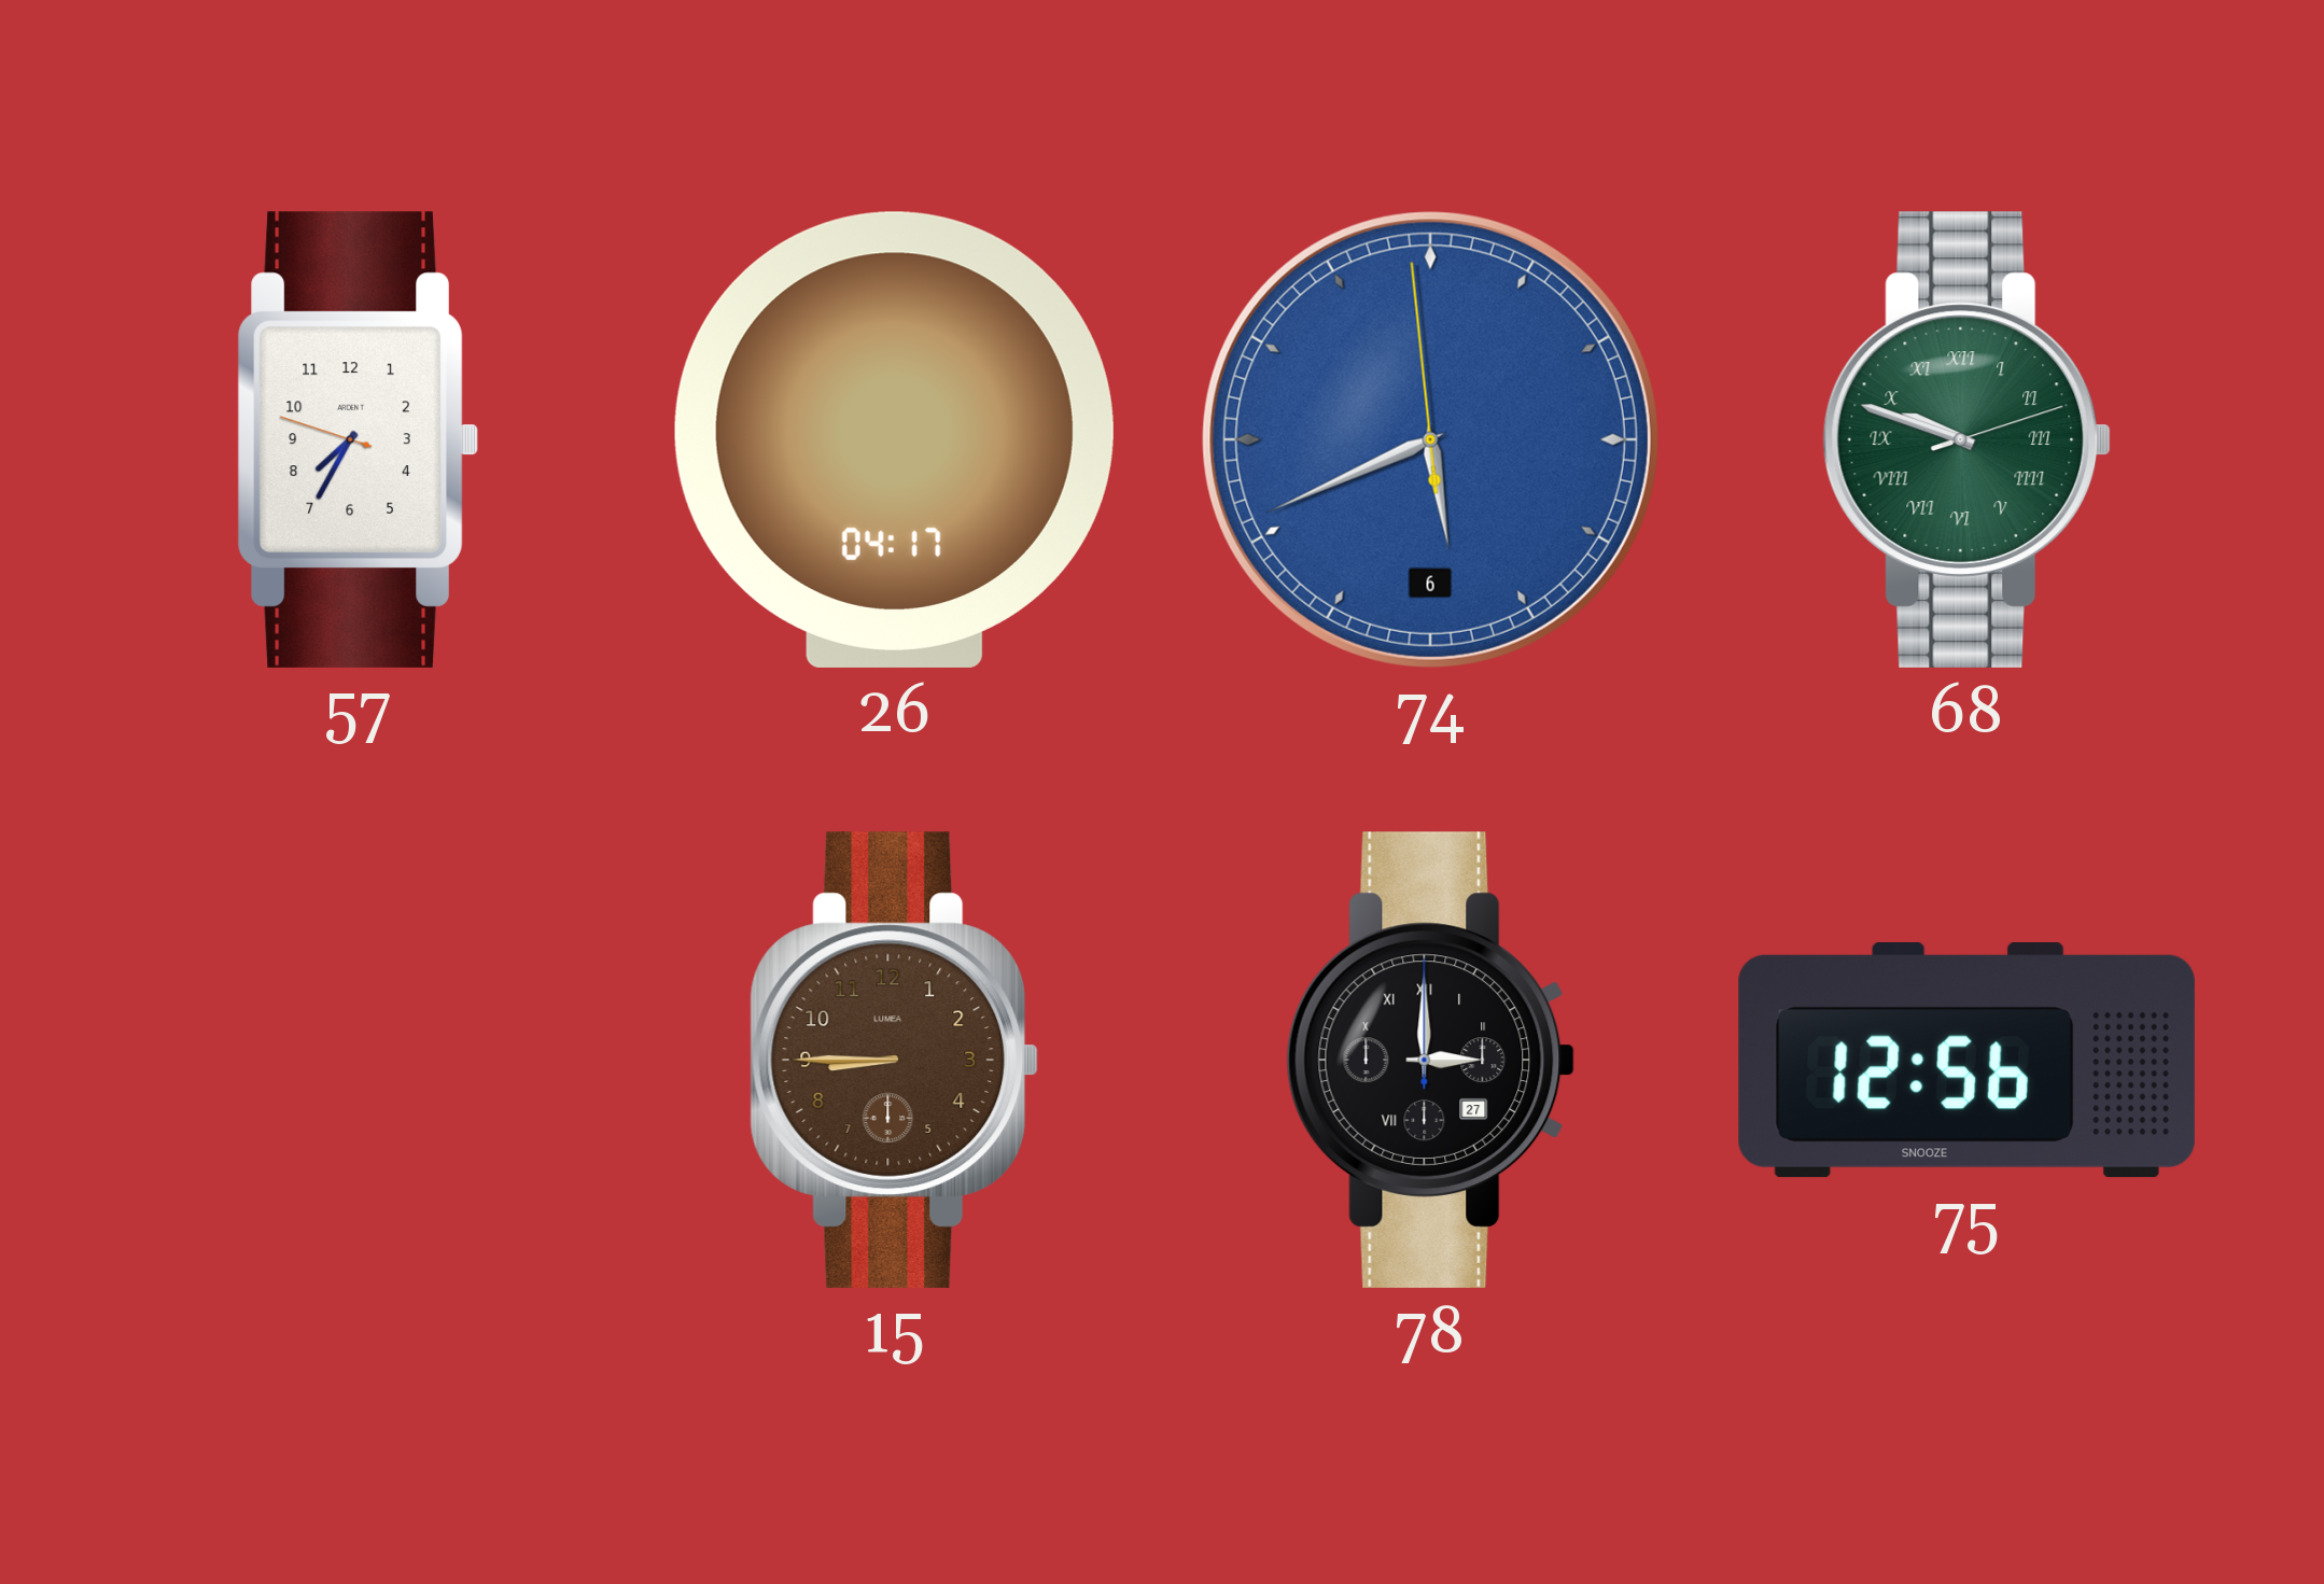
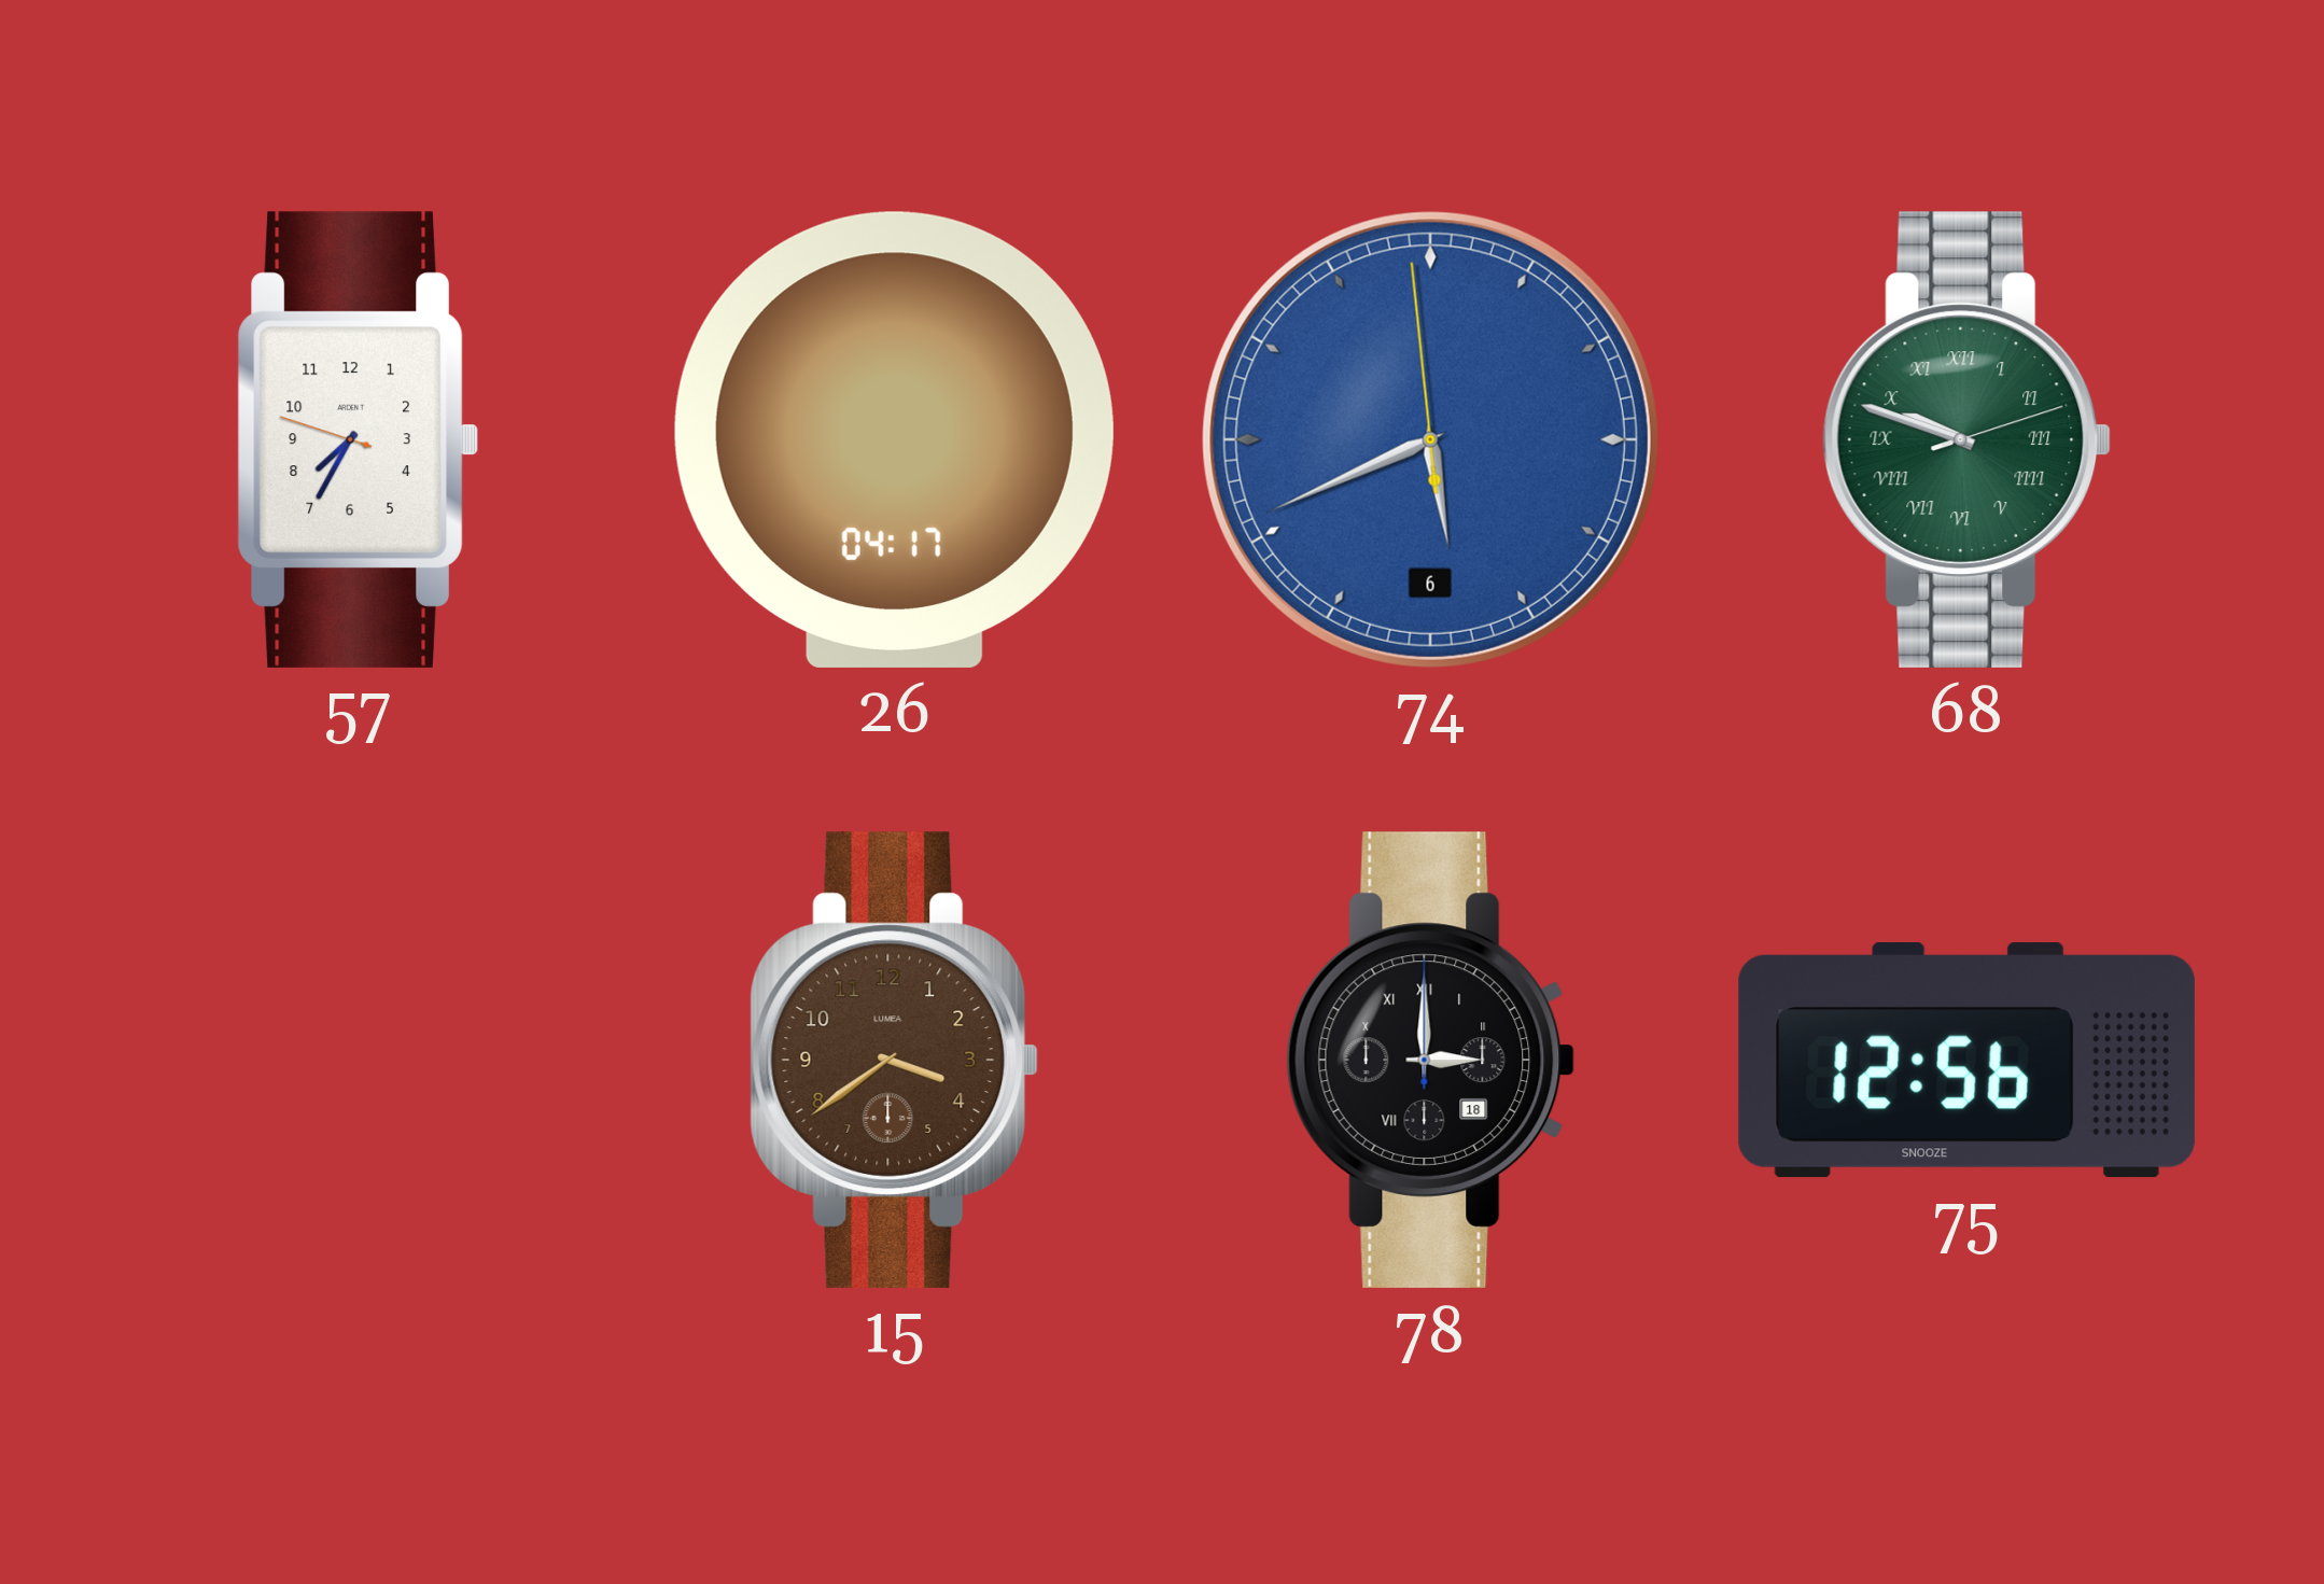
15: 8:45 -> 3:39
78 date: 27 -> 18
